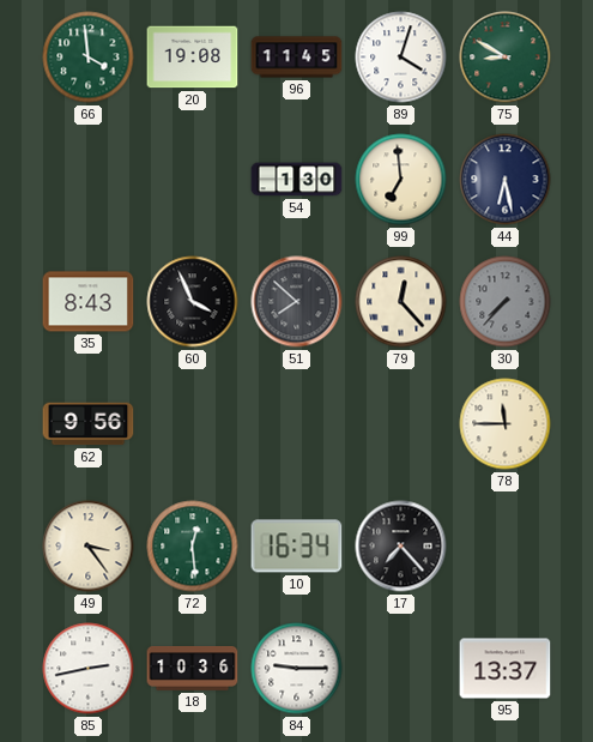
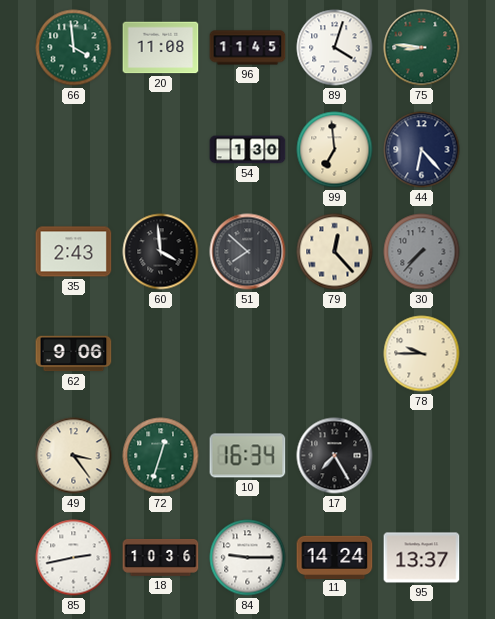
20: 19:08 -> 11:08
75: 8:50 -> 8:46
44: 6:28 -> 6:23
35: 8:43 -> 2:43
60: 3:56 -> 3:59
62: 9:56 -> 9:06
78: 11:45 -> 9:45
72: 12:29 -> 12:33
17: 7:23 -> 7:25
11: none -> 14:24
